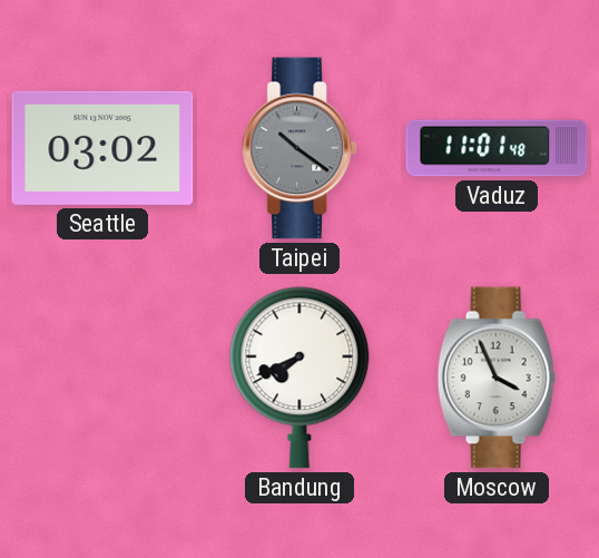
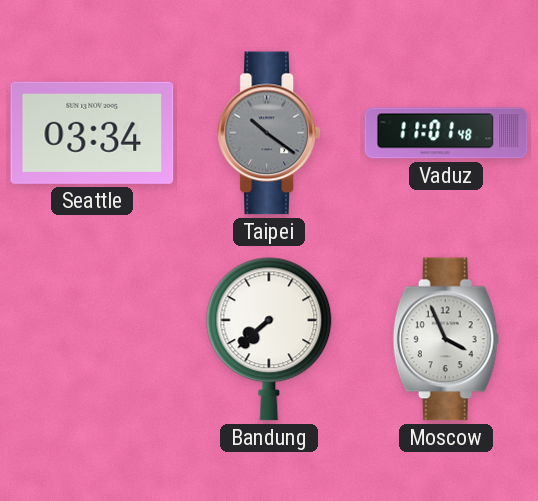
Seattle: 03:02 -> 03:34
Bandung: 7:41 -> 7:38
